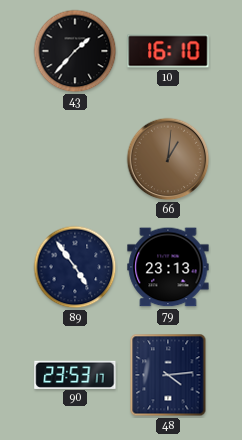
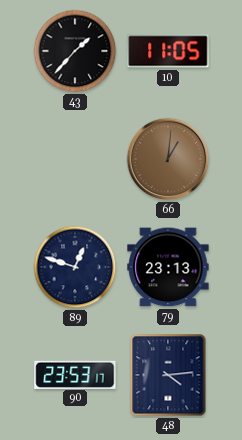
10: 16:10 -> 11:05
89: 4:54 -> 12:48
